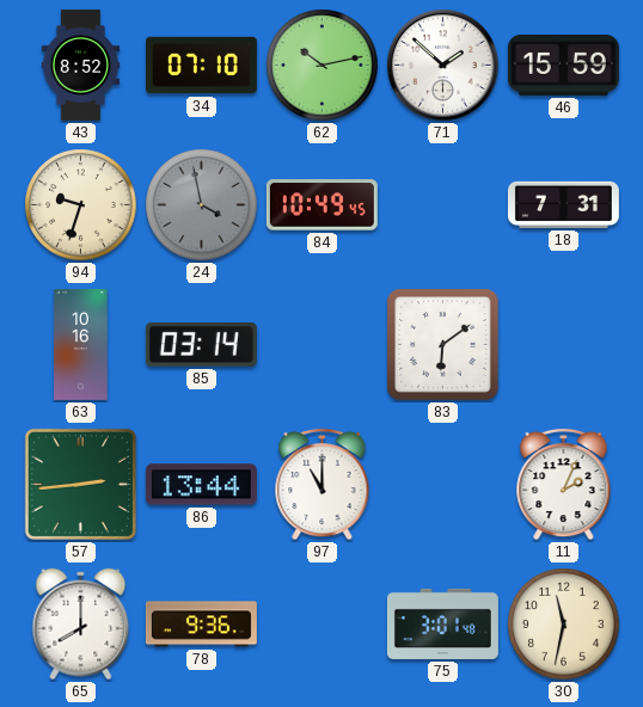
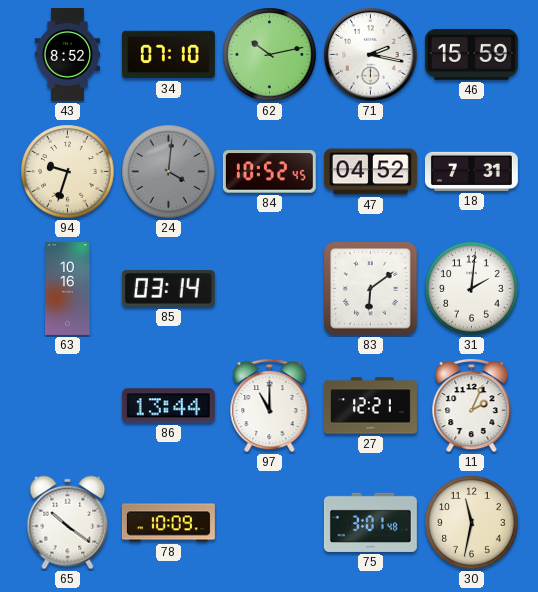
71: 1:52 -> 2:17
24: 3:58 -> 4:01
84: 10:49 -> 10:52
47: none -> 04:52
31: none -> 2:01
57: 2:44 -> none
27: none -> 12:21
65: 8:00 -> 10:21
78: 9:36 -> 10:09
